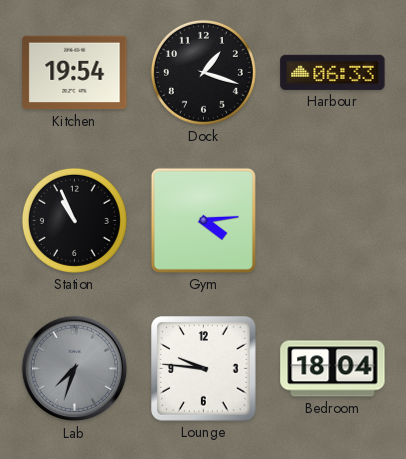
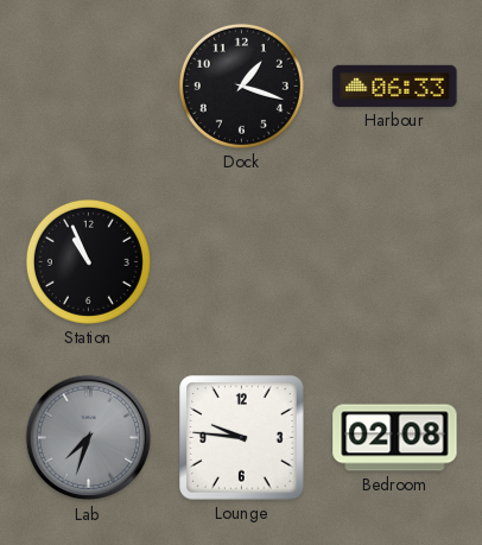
Kitchen: 19:54 -> none
Gym: 4:14 -> none
Bedroom: 18:04 -> 02:08
